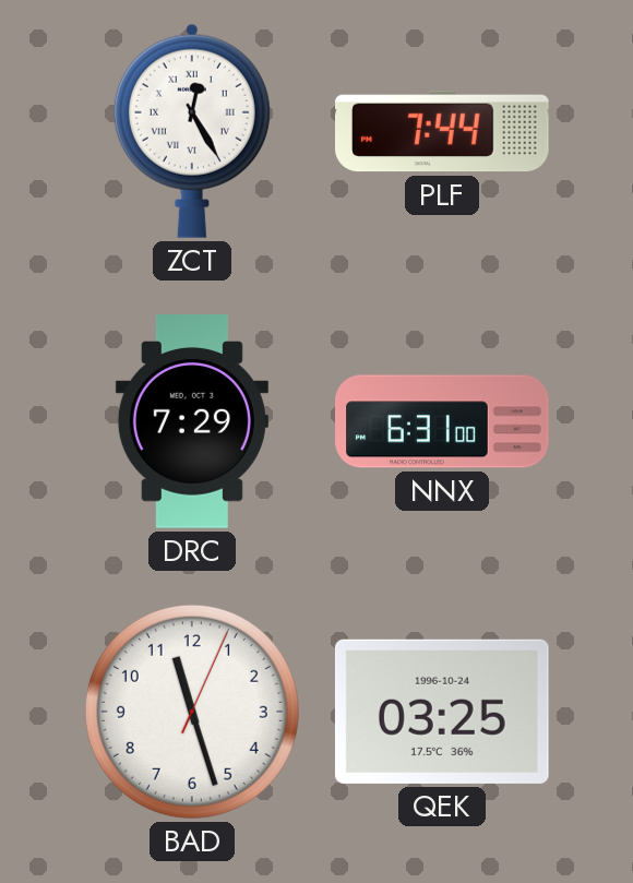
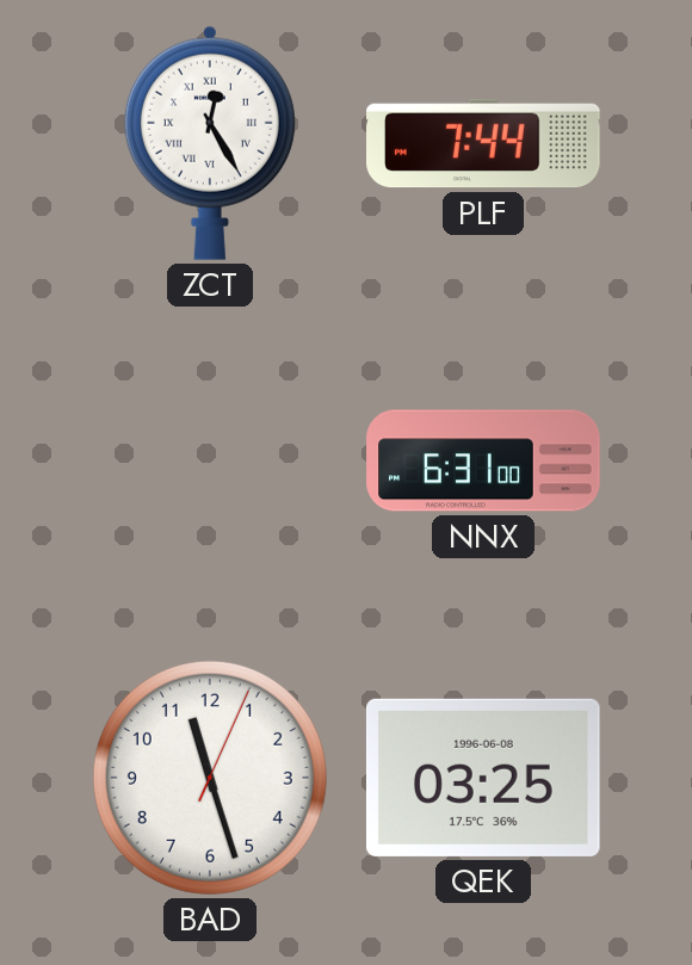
DRC: 7:29 -> none
QEK date: 1996-10-24 -> 1996-06-08
